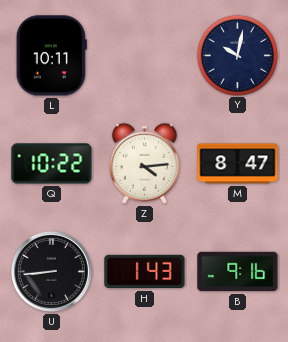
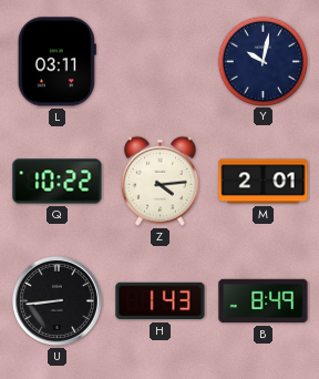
L: 10:11 -> 03:11
M: 8:47 -> 2:01
B: 9:16 -> 8:49
